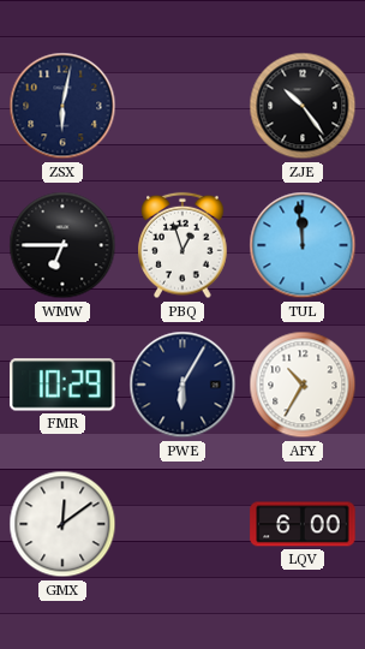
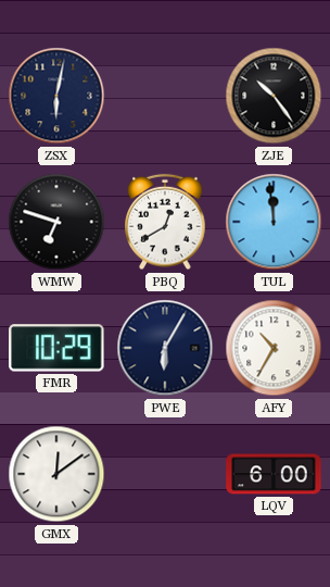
WMW: 6:45 -> 6:48
PBQ: 12:57 -> 12:40
